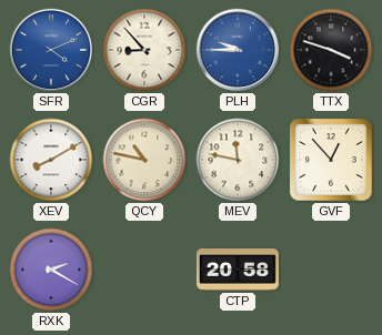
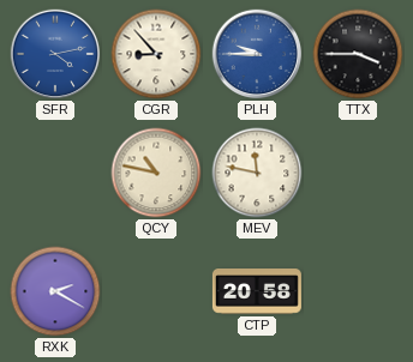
SFR: 4:11 -> 4:13
TTX: 3:48 -> 3:45
XEV: 8:10 -> none
GVF: 12:53 -> none
